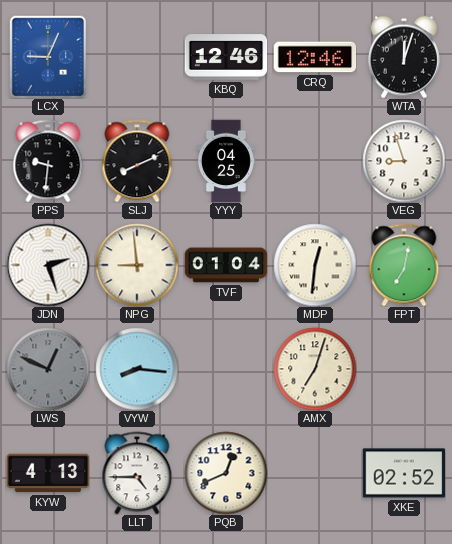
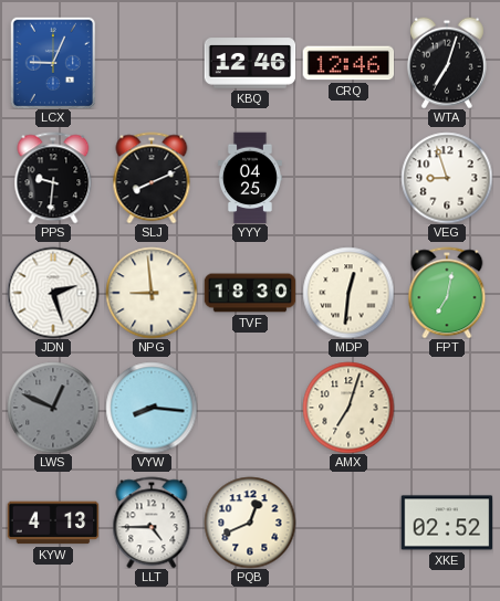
WTA: 12:03 -> 7:03
TVF: 01:04 -> 18:30
